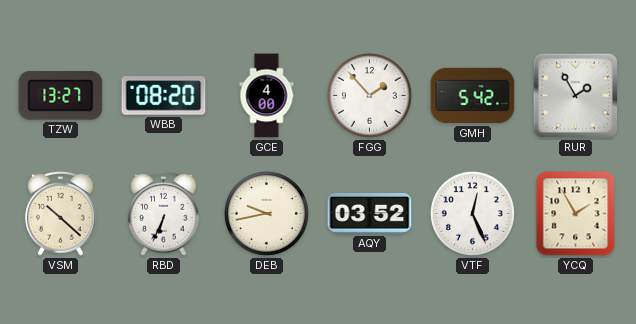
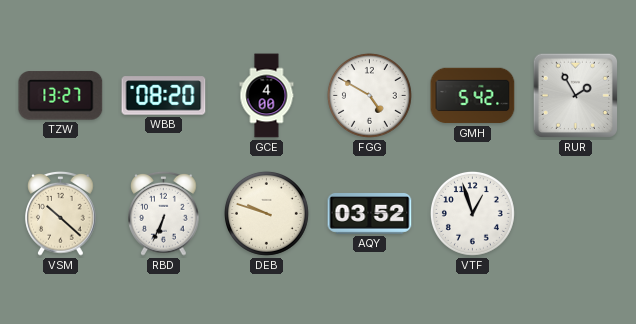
FGG: 1:53 -> 4:50
DEB: 9:43 -> 9:48
VTF: 12:26 -> 12:57
YCQ: 1:55 -> none
